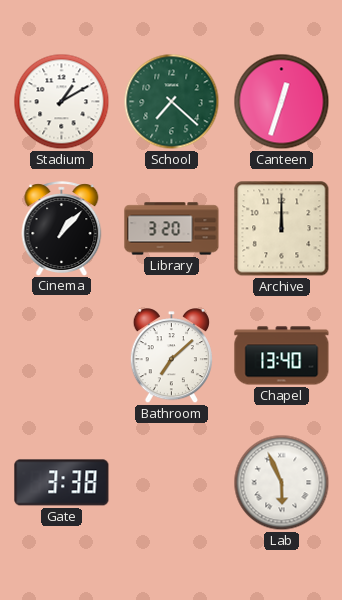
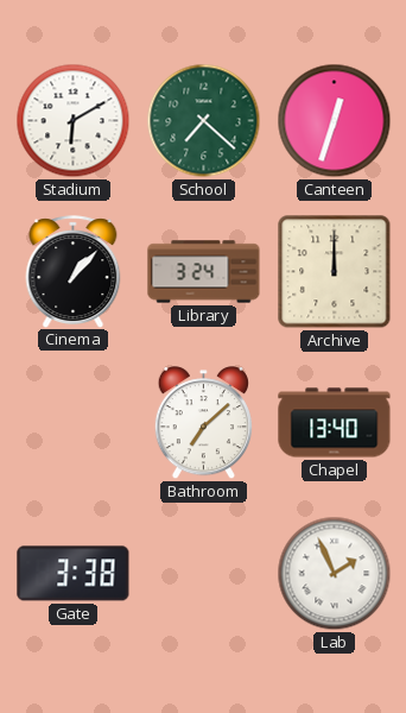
Stadium: 1:10 -> 6:10
Library: 3:20 -> 3:24
Lab: 5:56 -> 1:56
